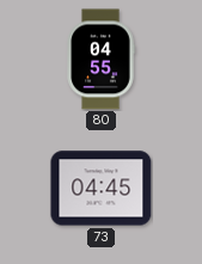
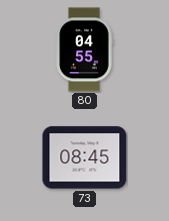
73: 04:45 -> 08:45
